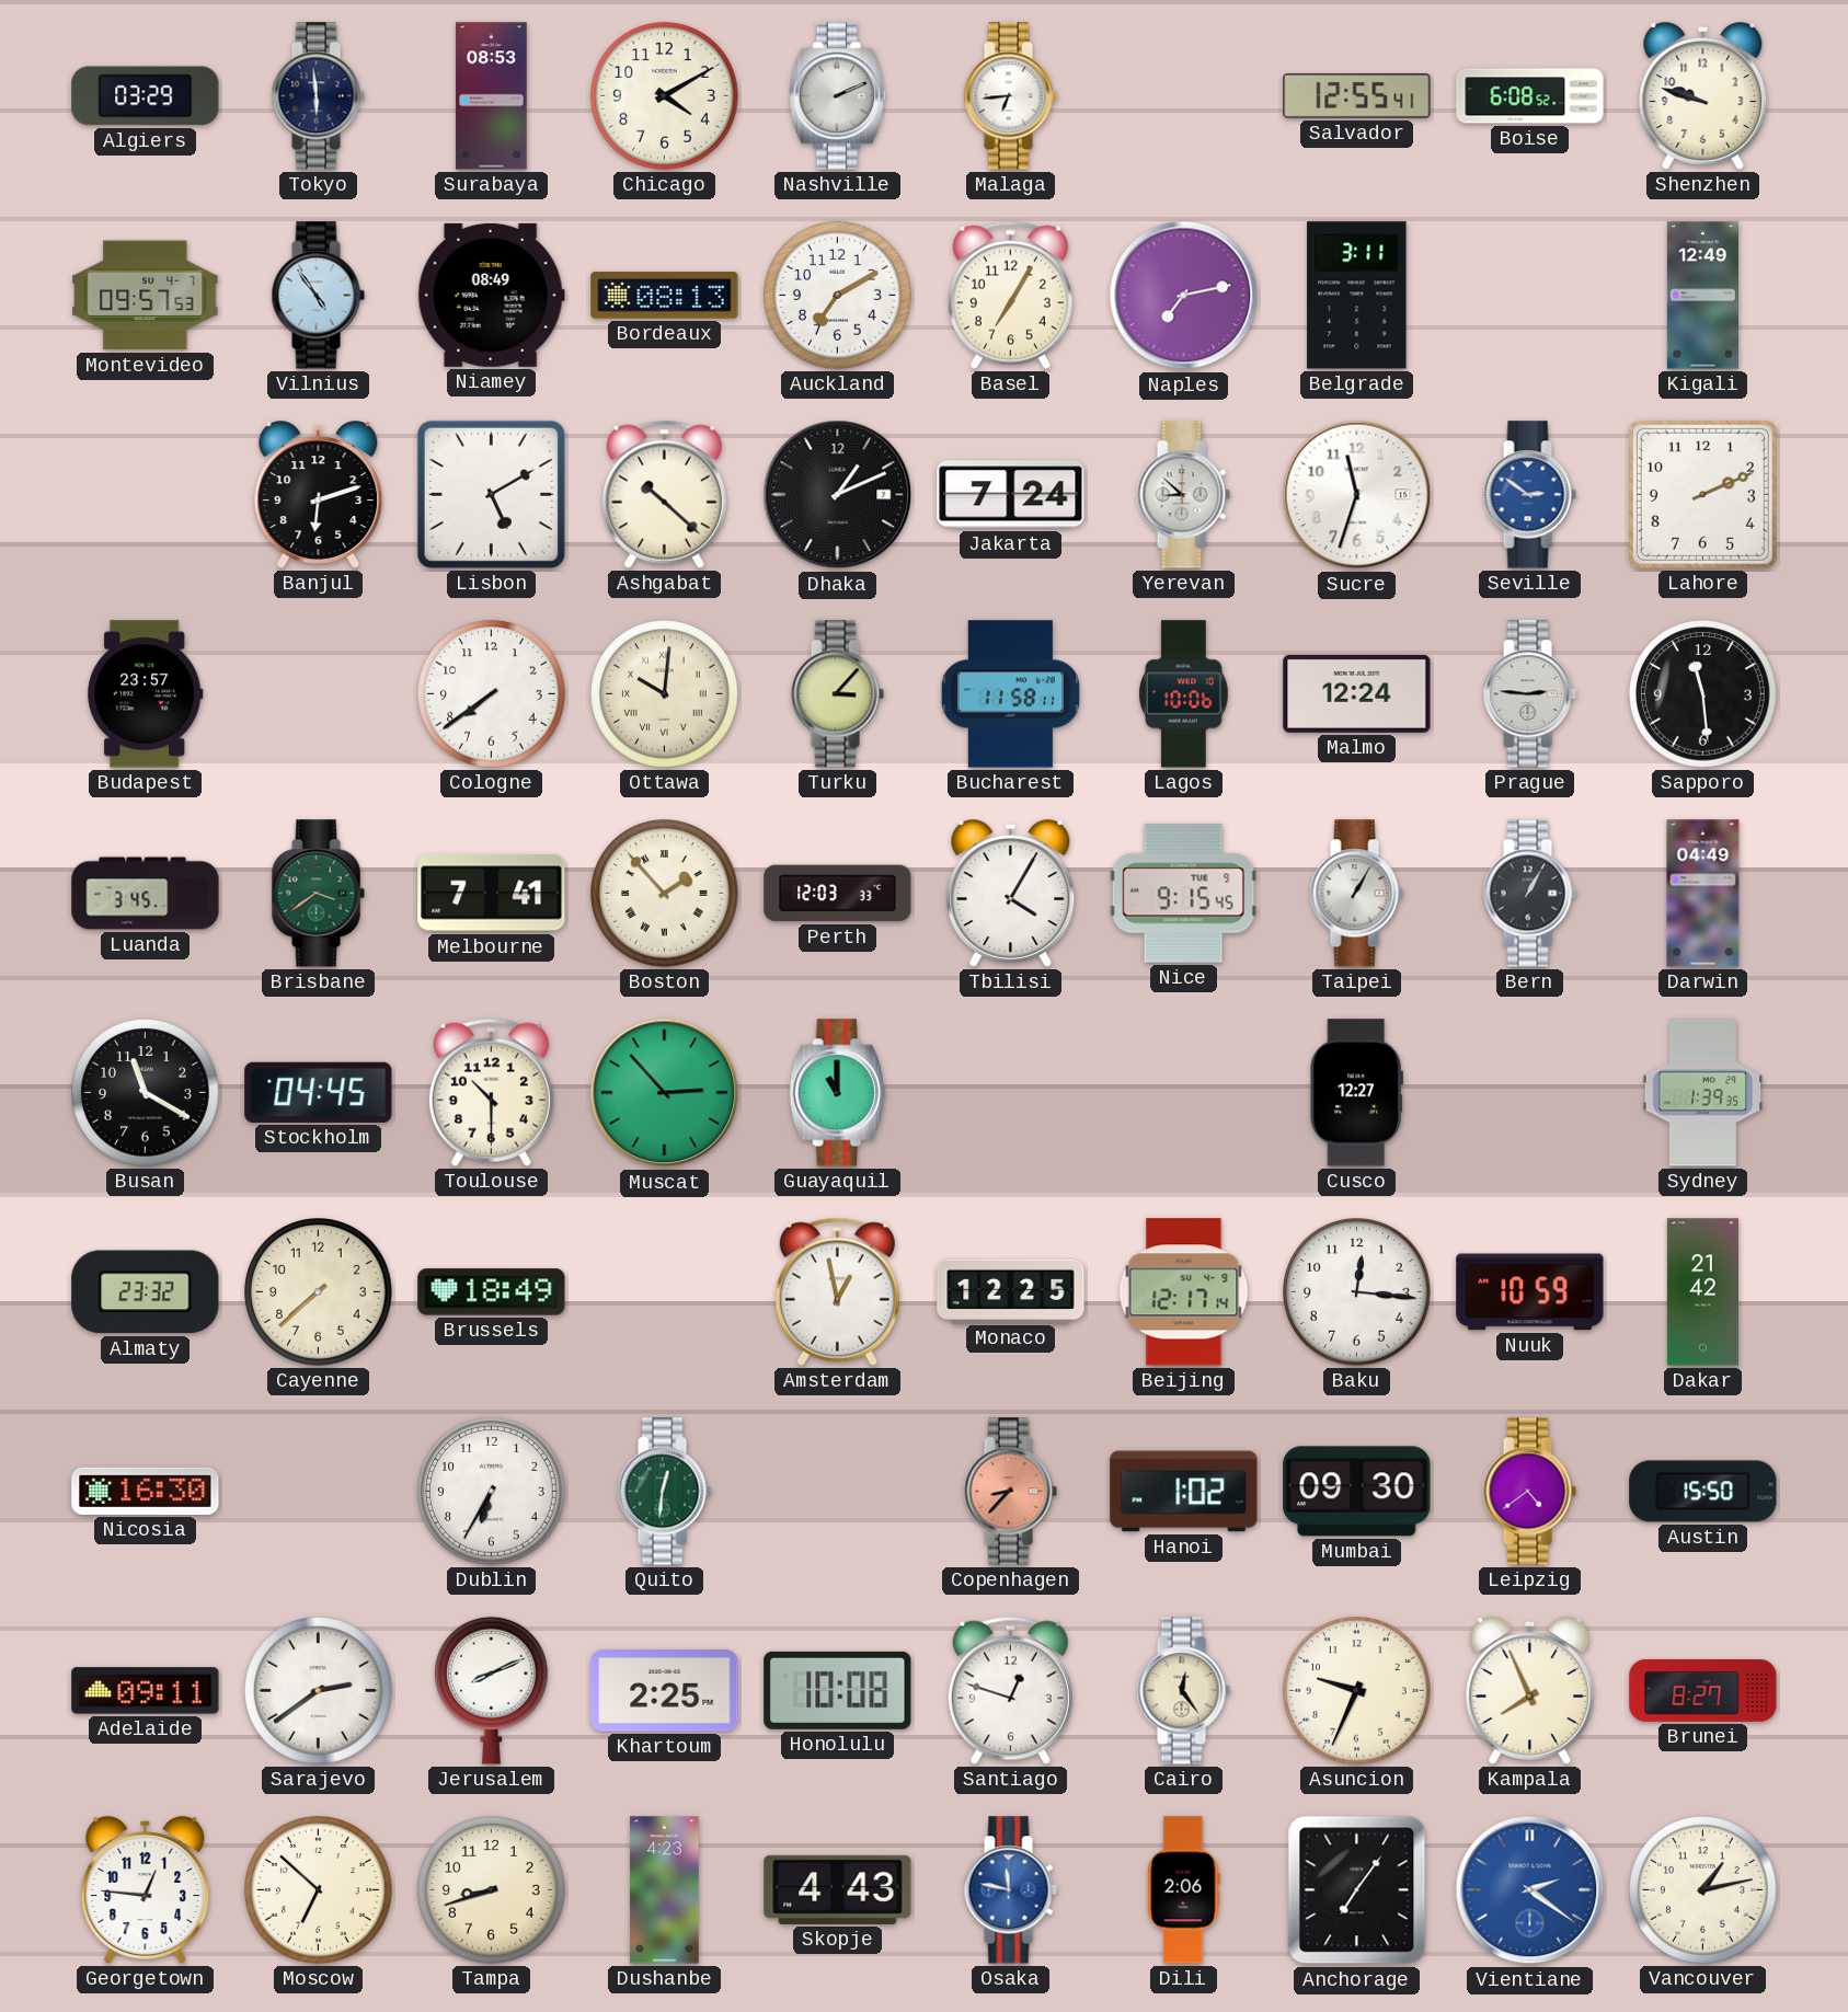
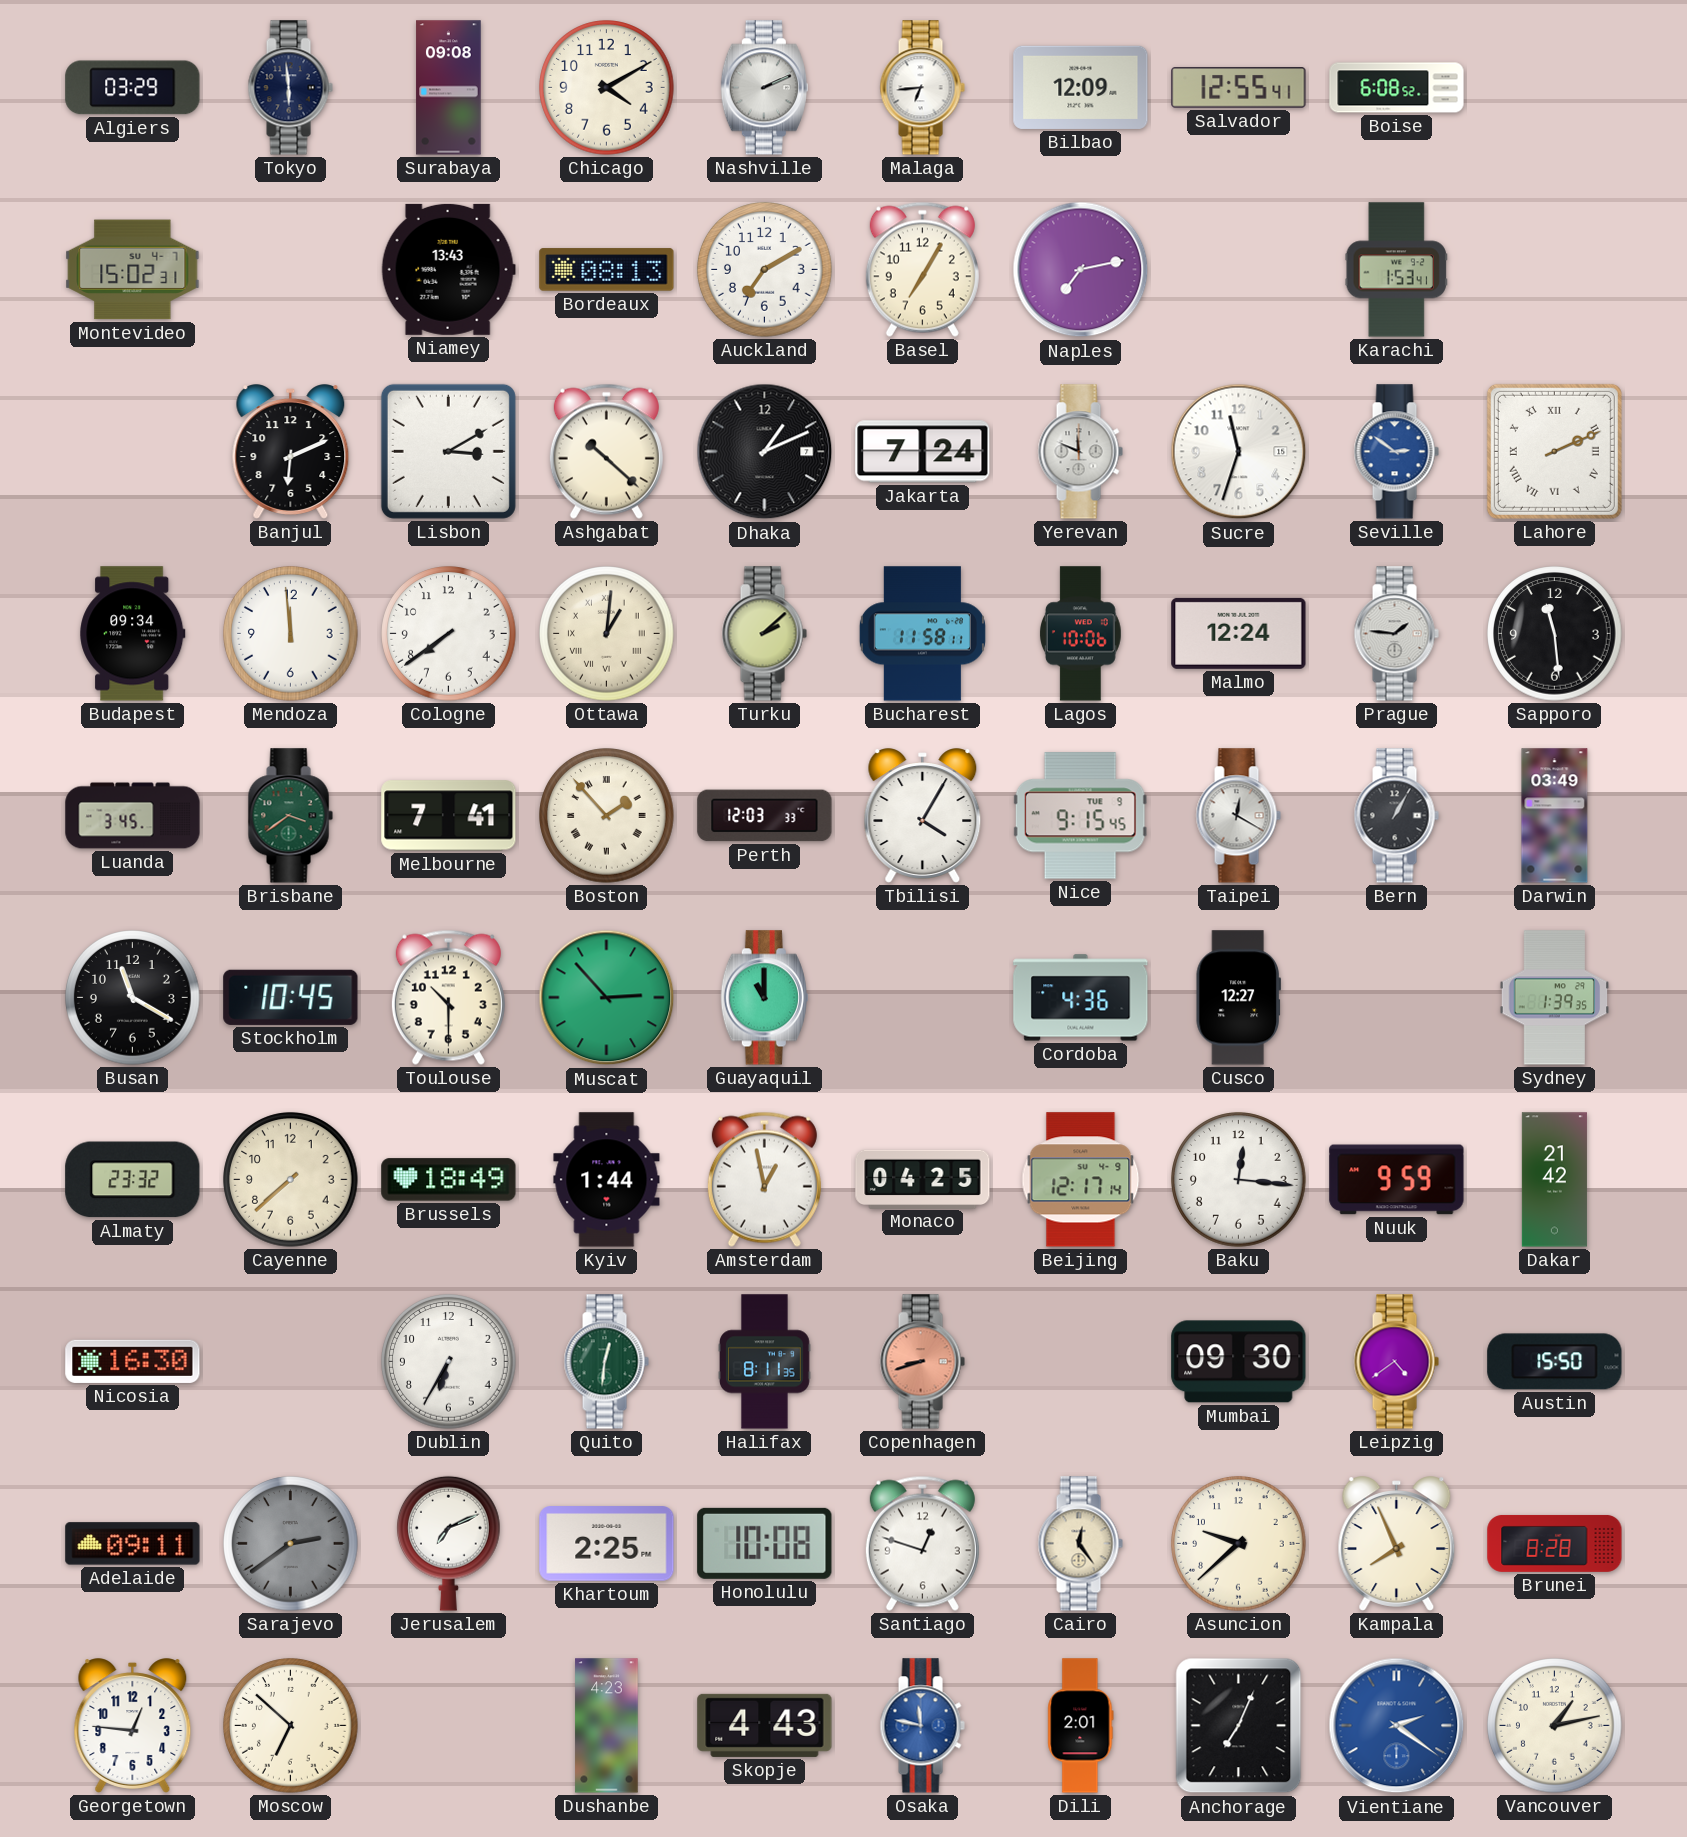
Surabaya: 08:53 -> 09:08
Bilbao: none -> 12:09
Shenzhen: 9:48 -> none
Montevideo: 09:57 -> 15:02
Vilnius: 4:54 -> none
Niamey: 08:49 -> 13:43
Belgrade: 3:11 -> none
Karachi: none -> 1:53
Kigali: 12:49 -> none
Banjul: 6:12 -> 6:11
Lisbon: 5:10 -> 3:10
Yerevan: 8:52 -> 11:49
Lahore numerals: Arabic -> Roman
Budapest: 23:57 -> 09:34
Mendoza: none -> 11:59
Ottawa: 10:01 -> 1:01
Turku: 3:07 -> 2:08
Prague: 2:46 -> 1:46
Taipei: 1:05 -> 12:20
Darwin: 04:49 -> 03:49
Stockholm: 04:45 -> 10:45
Cordoba: none -> 4:36
Kyiv: none -> 1:44
Monaco: 12:25 -> 04:25
Nuuk: 10:59 -> 9:59
Halifax: none -> 8:11
Copenhagen: 8:37 -> 8:42
Hanoi: 1:02 -> none
Sarajevo dial: white -> grey
Jerusalem: 8:11 -> 7:11
Asuncion: 9:34 -> 9:38
Brunei: 8:27 -> 8:28
Tampa: 8:42 -> none
Dili: 2:06 -> 2:01
Anchorage: 7:06 -> 7:04
